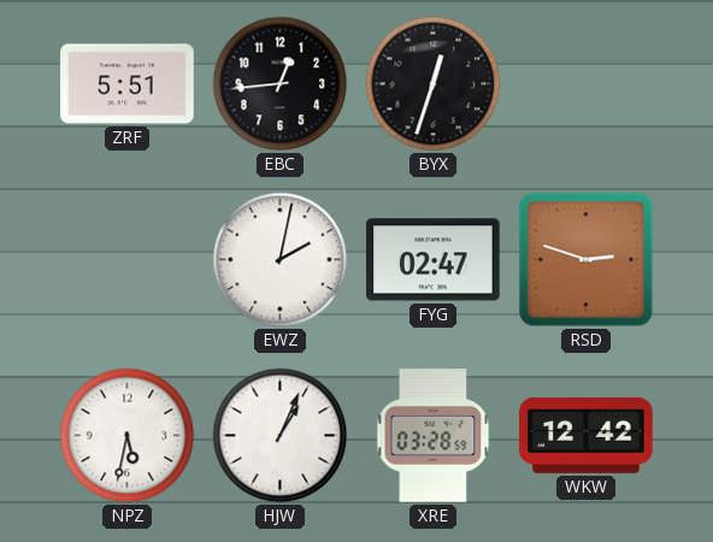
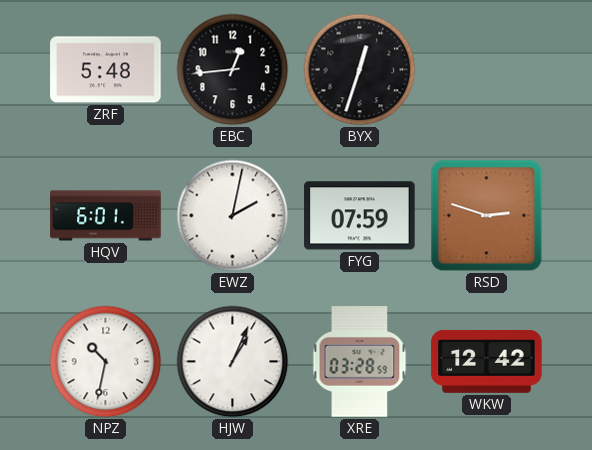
ZRF: 5:51 -> 5:48
HQV: none -> 6:01
FYG: 02:47 -> 07:59
NPZ: 5:32 -> 10:32
